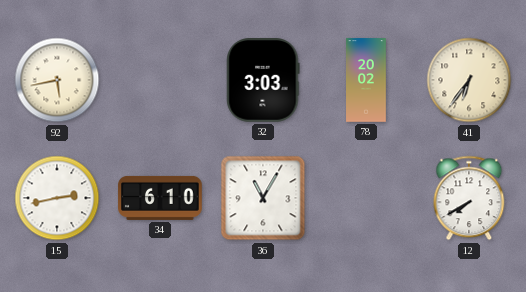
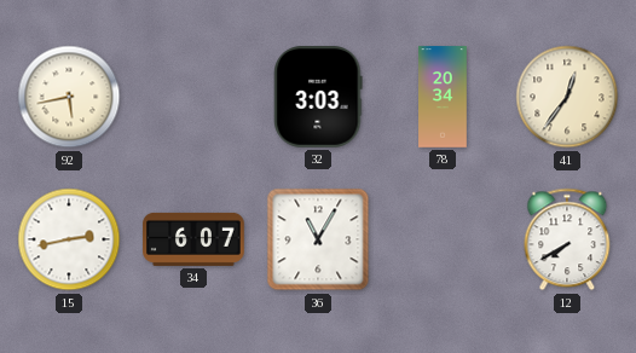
78: 20:02 -> 20:34
41: 6:36 -> 12:36
34: 6:10 -> 6:07
